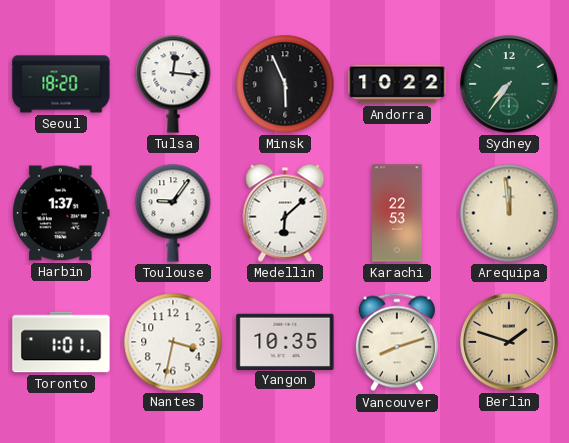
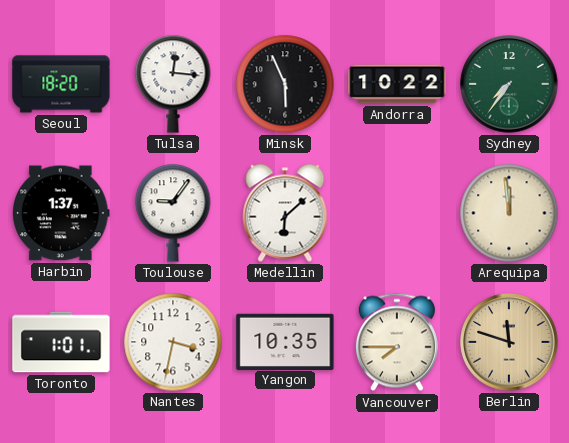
Karachi: 22:53 -> none
Vancouver: 8:12 -> 7:45
Berlin: 1:48 -> 11:48
